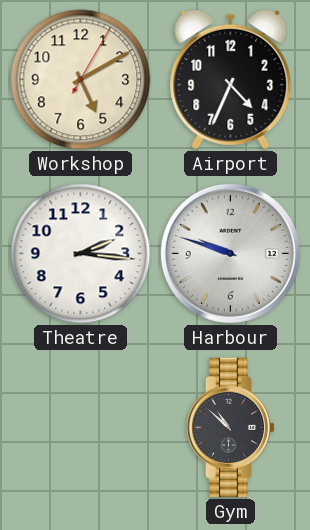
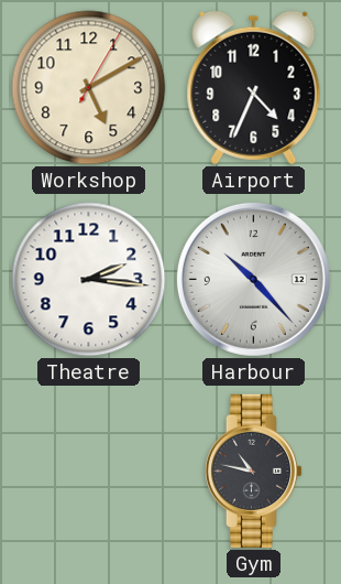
Harbour: 9:48 -> 10:23
Gym: 10:52 -> 10:47
